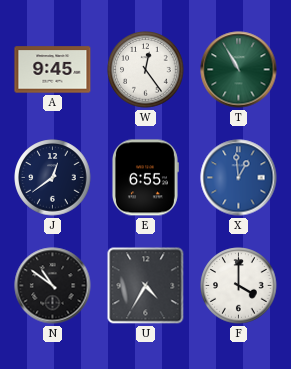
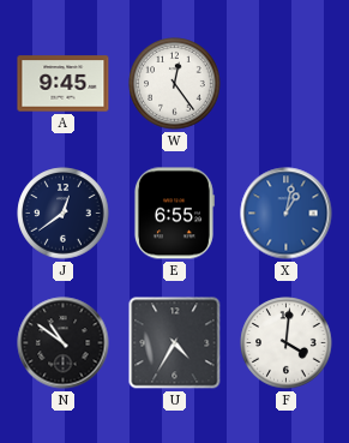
T: 10:55 -> none
X: 12:59 -> 1:02
F: 4:00 -> 4:01
